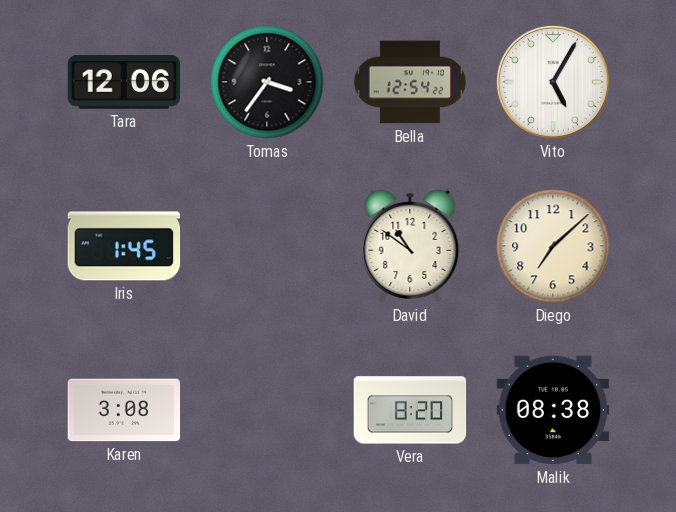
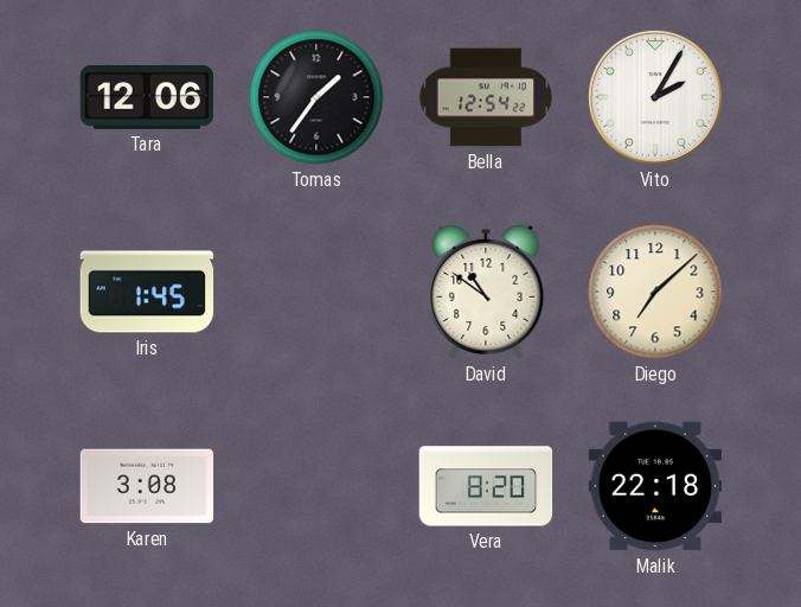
Tomas: 3:36 -> 1:36
Vito: 5:05 -> 2:05
Malik: 08:38 -> 22:18
